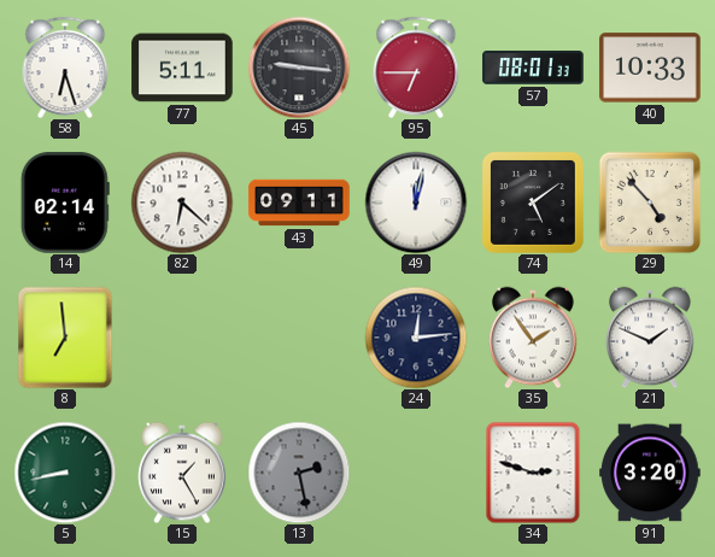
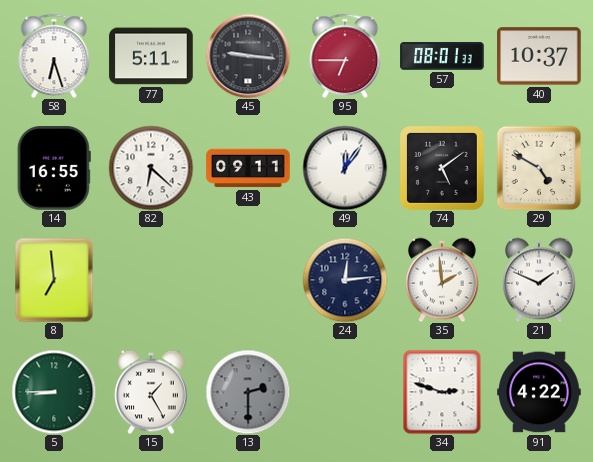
40: 10:33 -> 10:37
14: 02:14 -> 16:55
49: 12:02 -> 12:06
29: 4:53 -> 4:50
35: 1:54 -> 1:59
5: 8:43 -> 8:45
13: 2:28 -> 2:30
91: 3:20 -> 4:22
